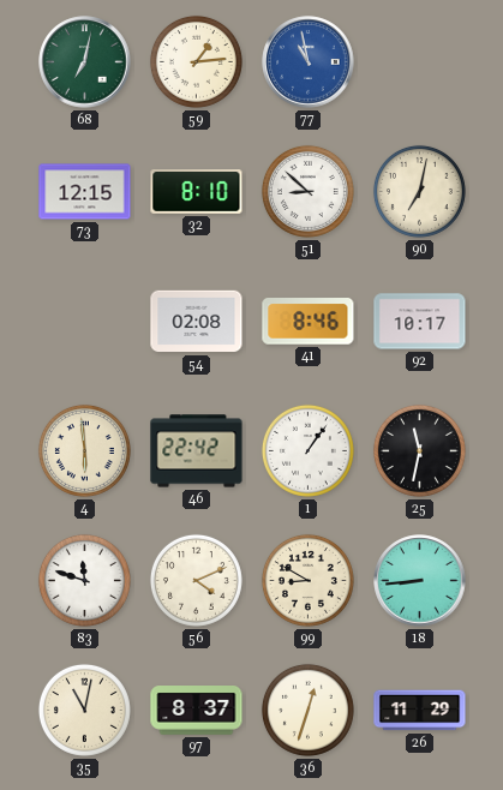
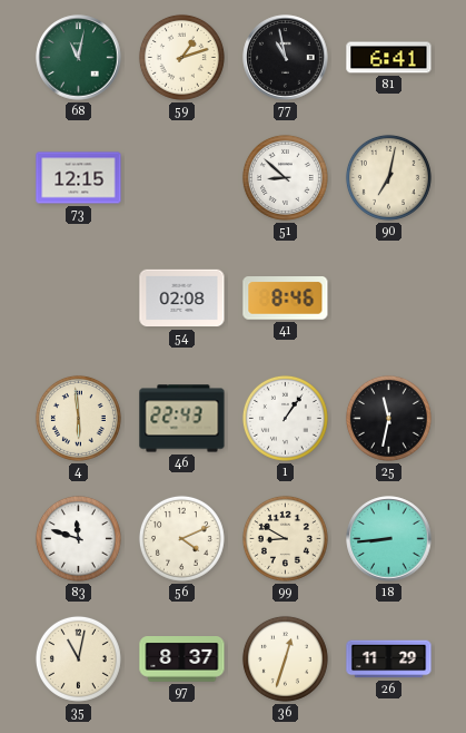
68: 7:02 -> 11:02
59: 1:14 -> 1:12
77 dial: blue -> black
81: none -> 6:41
32: 8:10 -> none
92: 10:17 -> none
46: 22:42 -> 22:43
